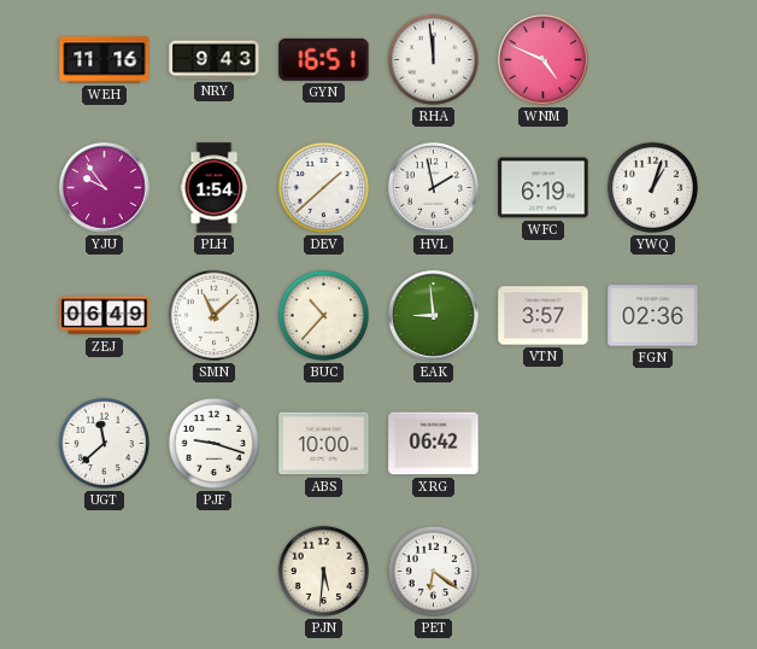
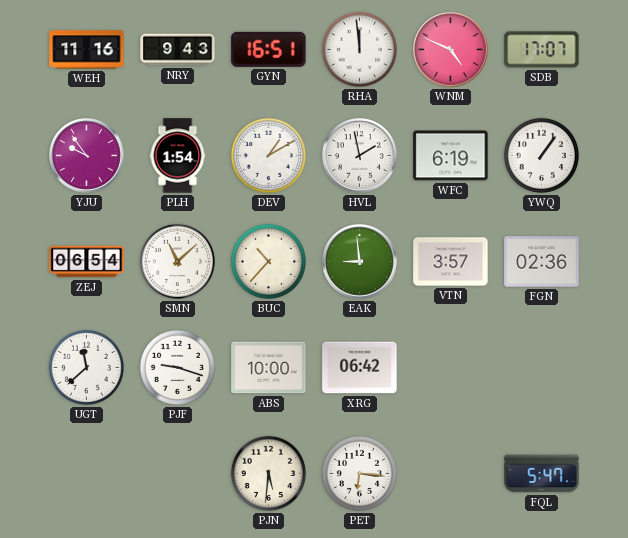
SDB: none -> 17:07
DEV: 1:38 -> 1:10
YWQ: 1:03 -> 1:06
ZEJ: 06:49 -> 06:54
PET: 6:21 -> 6:16
FQL: none -> 5:47
